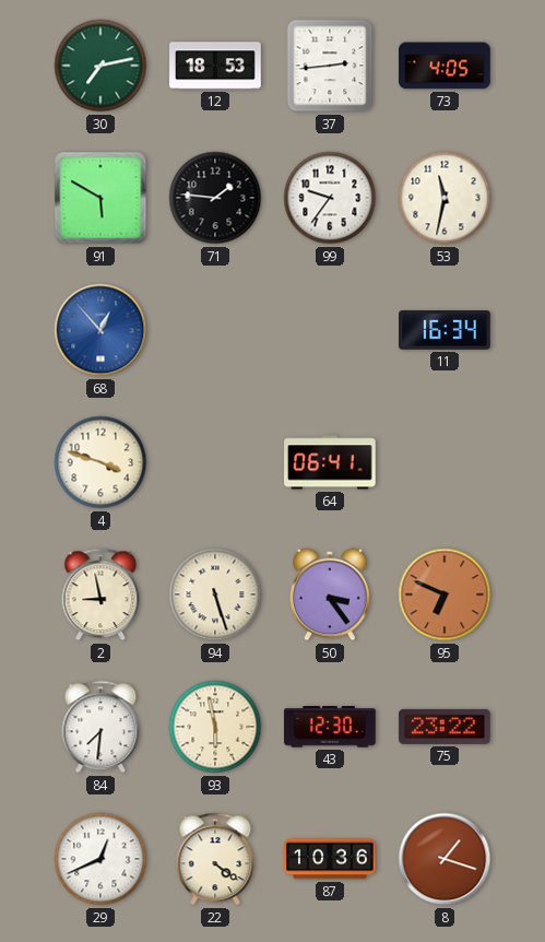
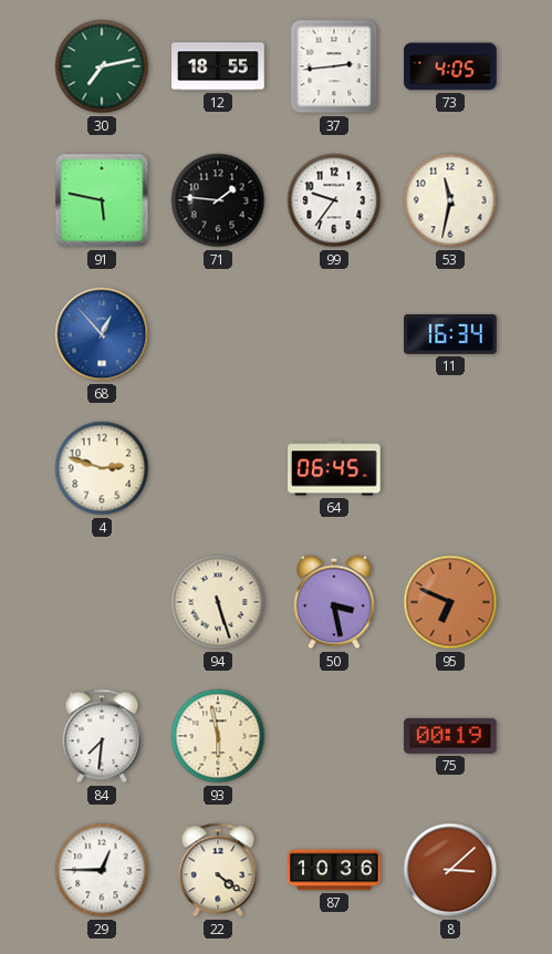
12: 18:53 -> 18:55
91: 5:50 -> 5:47
4: 3:48 -> 2:48
64: 06:41 -> 06:45
2: 8:58 -> none
50: 3:24 -> 3:28
43: 12:30 -> none
75: 23:22 -> 00:19
29: 12:41 -> 12:45
8: 1:18 -> 3:08
